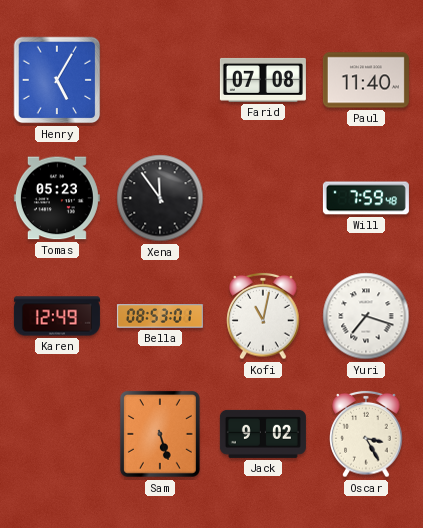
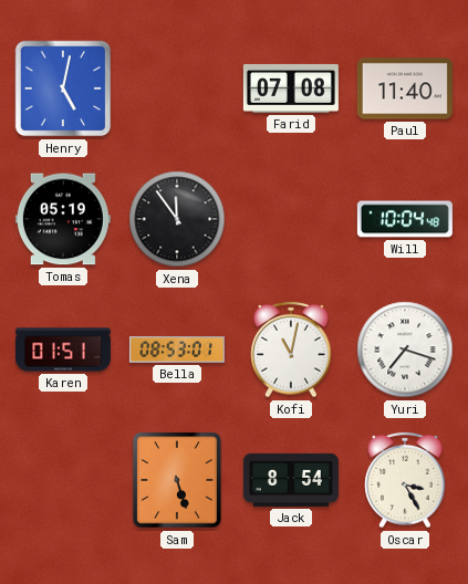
Henry: 5:05 -> 5:02
Tomas: 05:23 -> 05:19
Will: 7:59 -> 10:04
Karen: 12:49 -> 01:51
Jack: 9:02 -> 8:54
